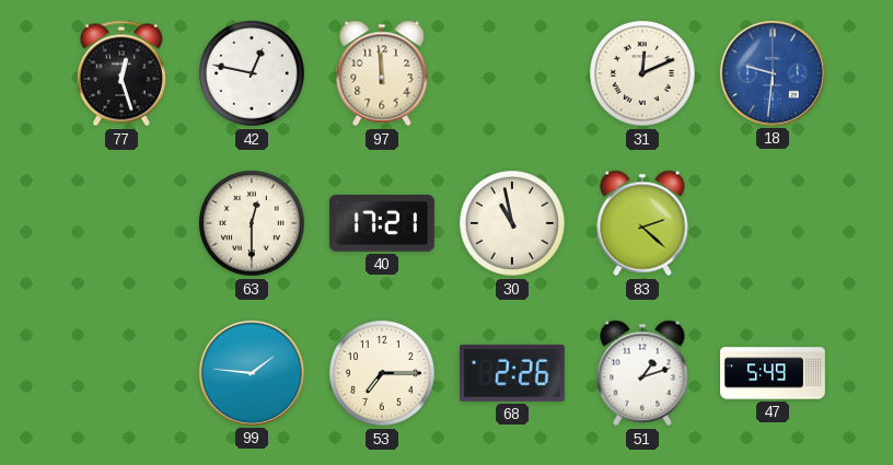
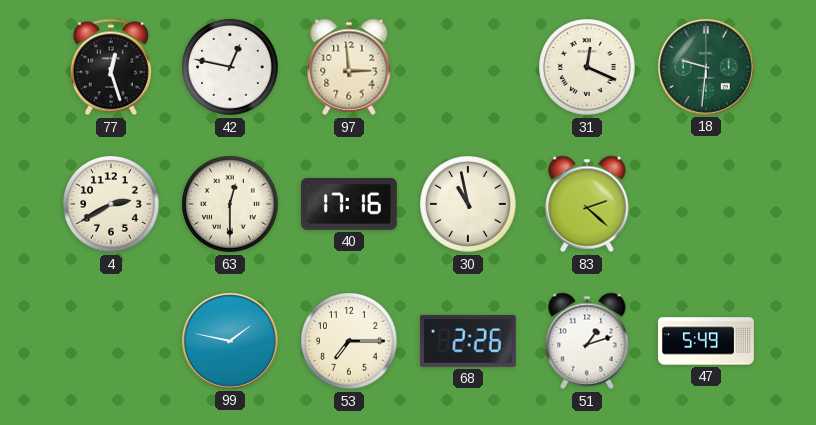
97: 11:59 -> 2:59
31: 12:11 -> 12:19
18 dial: blue -> green
4: none -> 2:40
40: 17:21 -> 17:16
99: 1:46 -> 1:47
